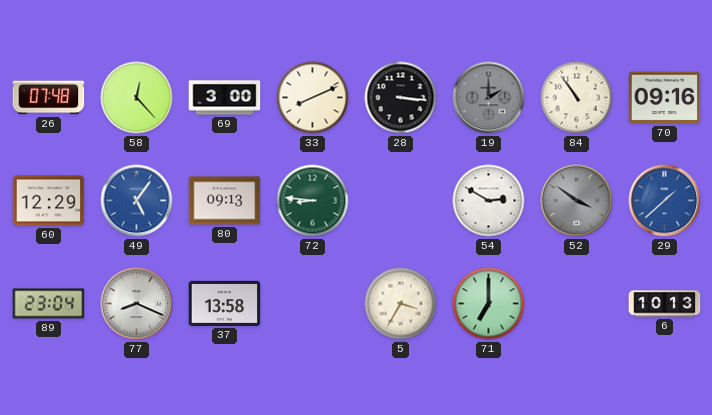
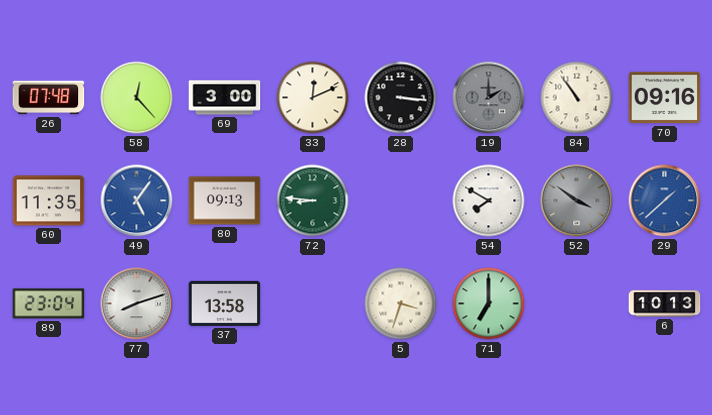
33: 8:11 -> 12:11
60: 12:29 -> 11:35
54: 2:50 -> 7:50
77: 8:19 -> 8:12
5: 3:35 -> 3:33
